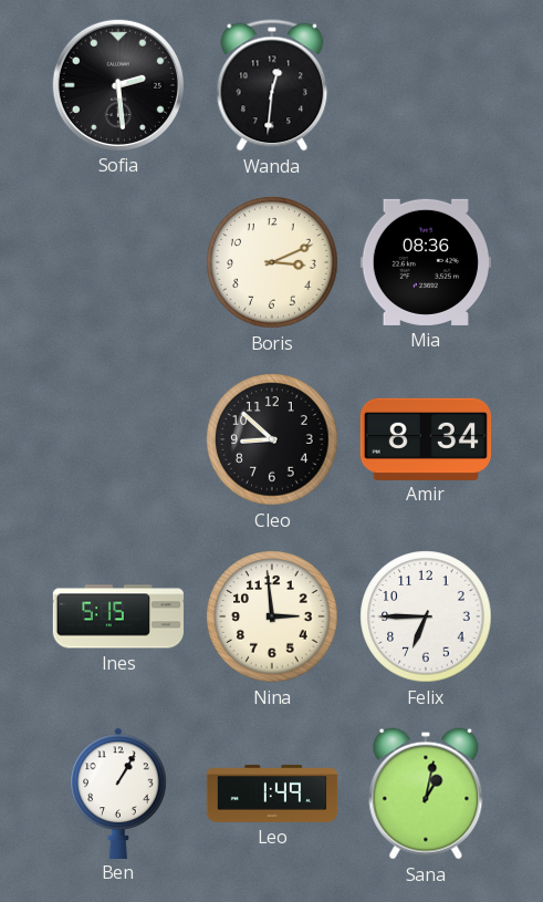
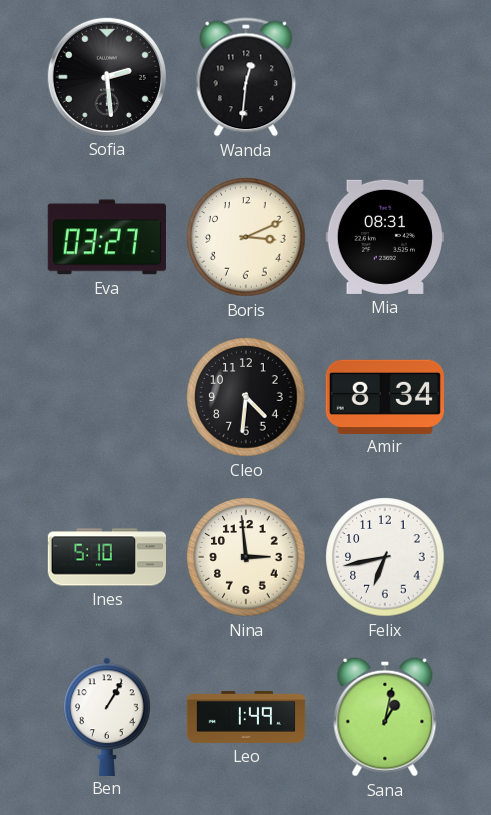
Eva: none -> 03:27
Mia: 08:36 -> 08:31
Cleo: 8:52 -> 4:31
Ines: 5:15 -> 5:10
Felix: 6:45 -> 6:43
